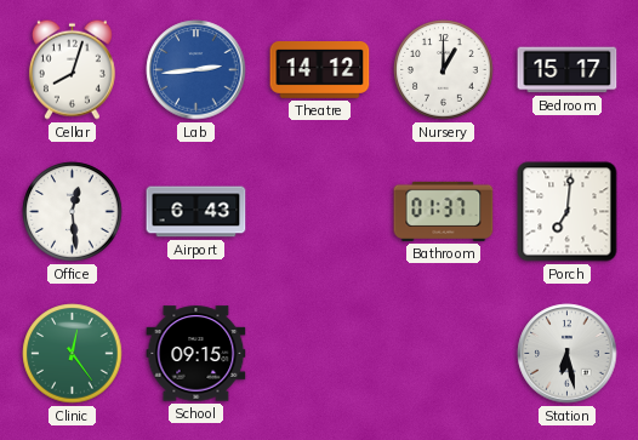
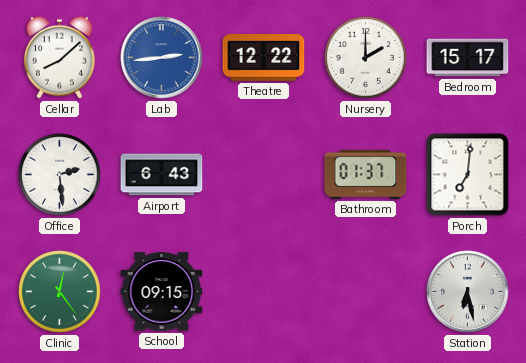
Cellar: 8:03 -> 8:08
Theatre: 14:12 -> 12:22
Nursery: 1:00 -> 2:00
Office: 12:29 -> 2:29
